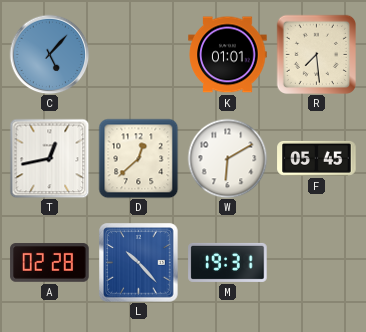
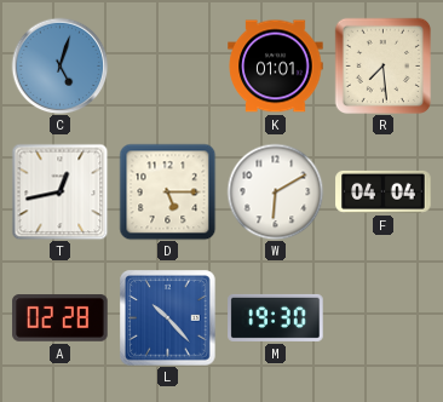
C: 5:07 -> 5:03
D: 12:38 -> 5:15
F: 05:45 -> 04:04
M: 19:31 -> 19:30
